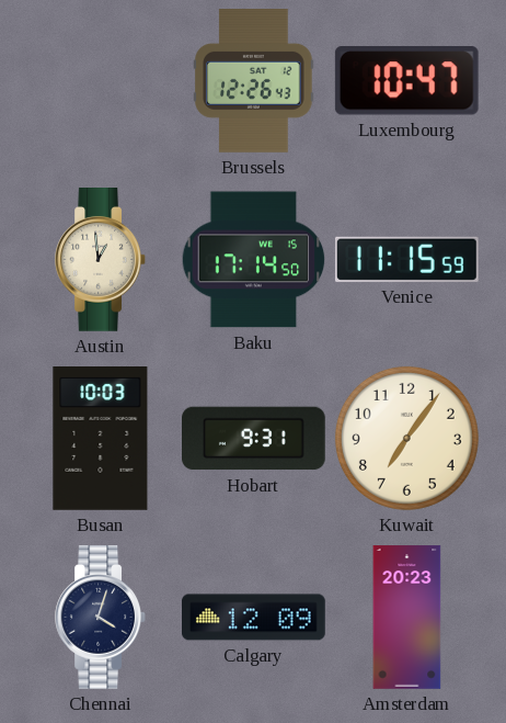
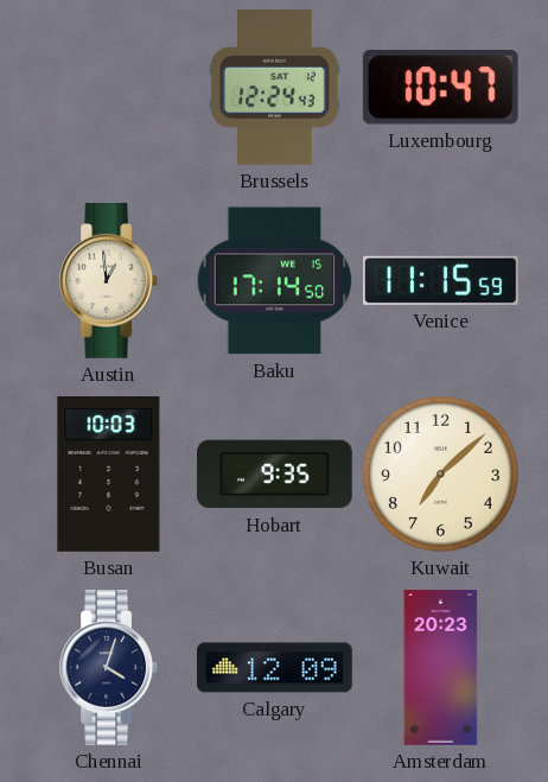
Brussels: 12:26 -> 12:24
Hobart: 9:31 -> 9:35
Kuwait: 7:06 -> 7:08
